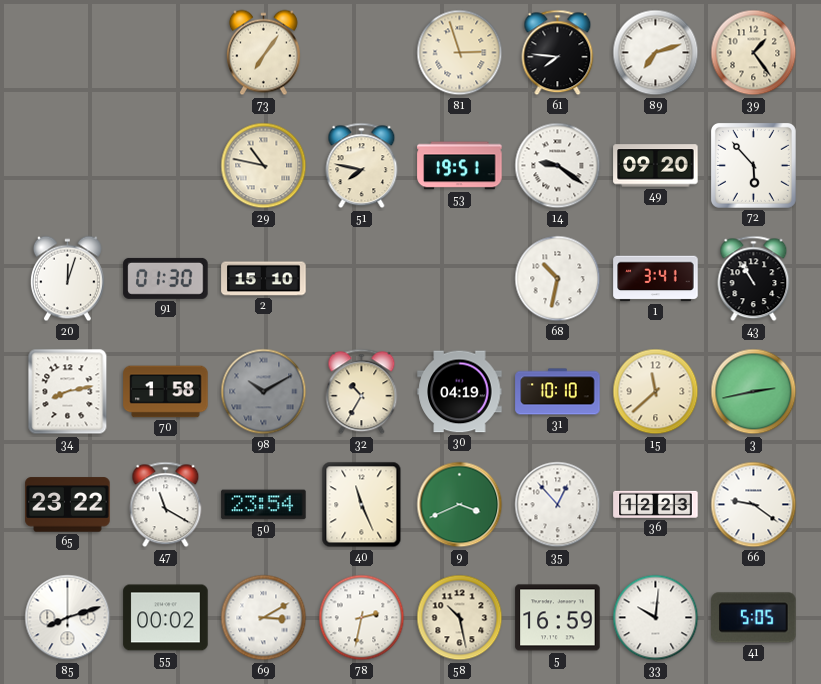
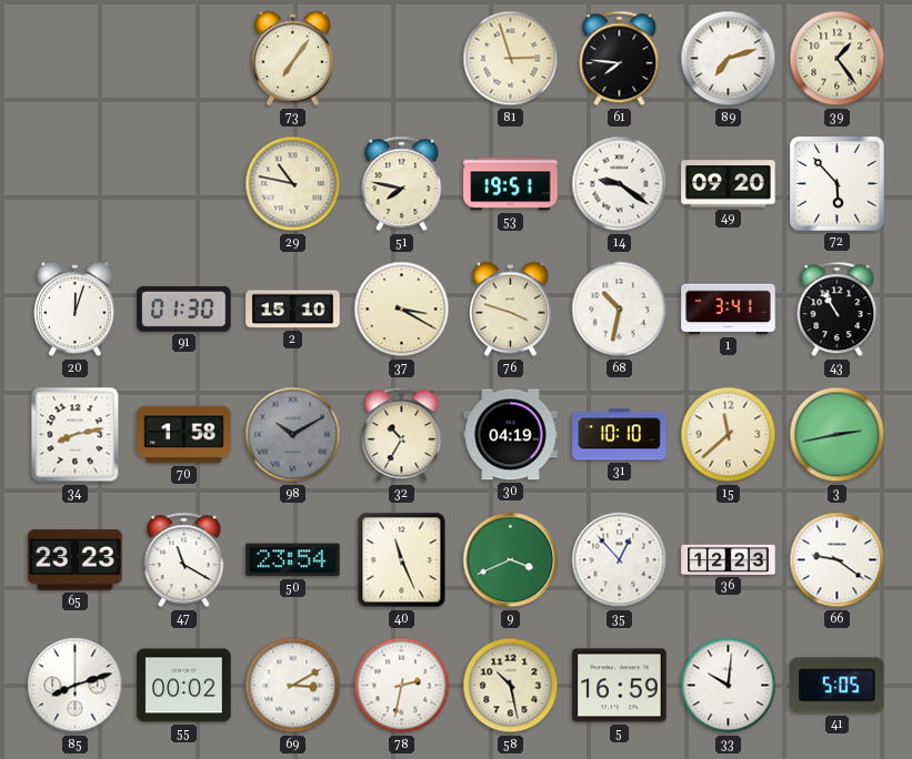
37: none -> 3:20
76: none -> 3:48
65: 23:22 -> 23:23
